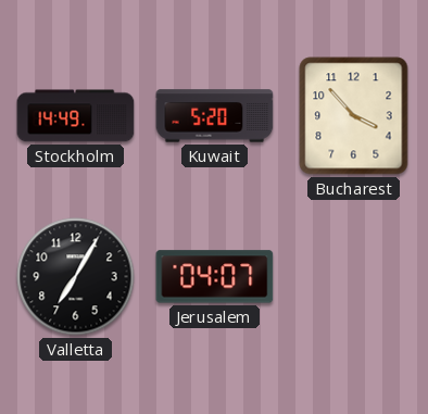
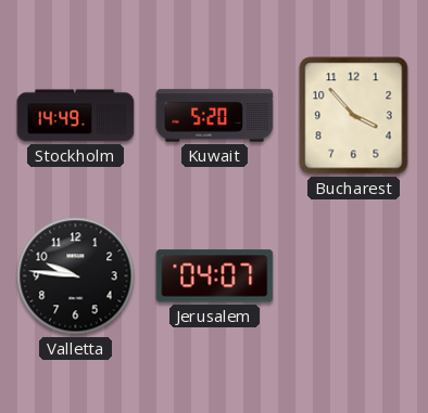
Valletta: 7:05 -> 9:46
